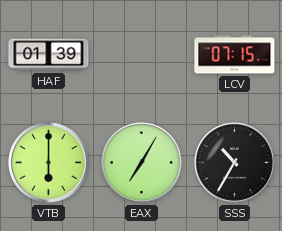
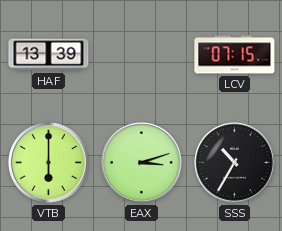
HAF: 01:39 -> 13:39
EAX: 7:05 -> 3:12
